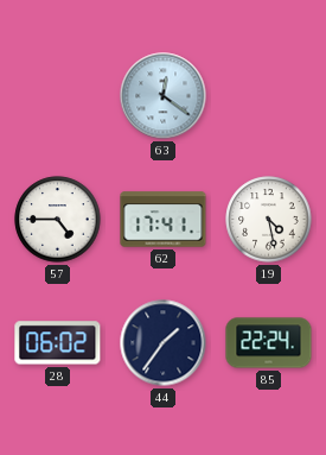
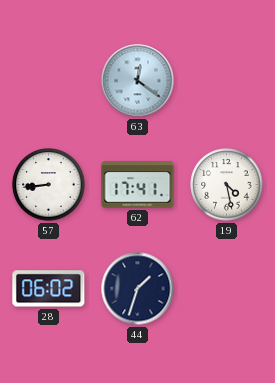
57: 4:45 -> 8:44
44: 1:36 -> 1:33
85: 22:24 -> none
